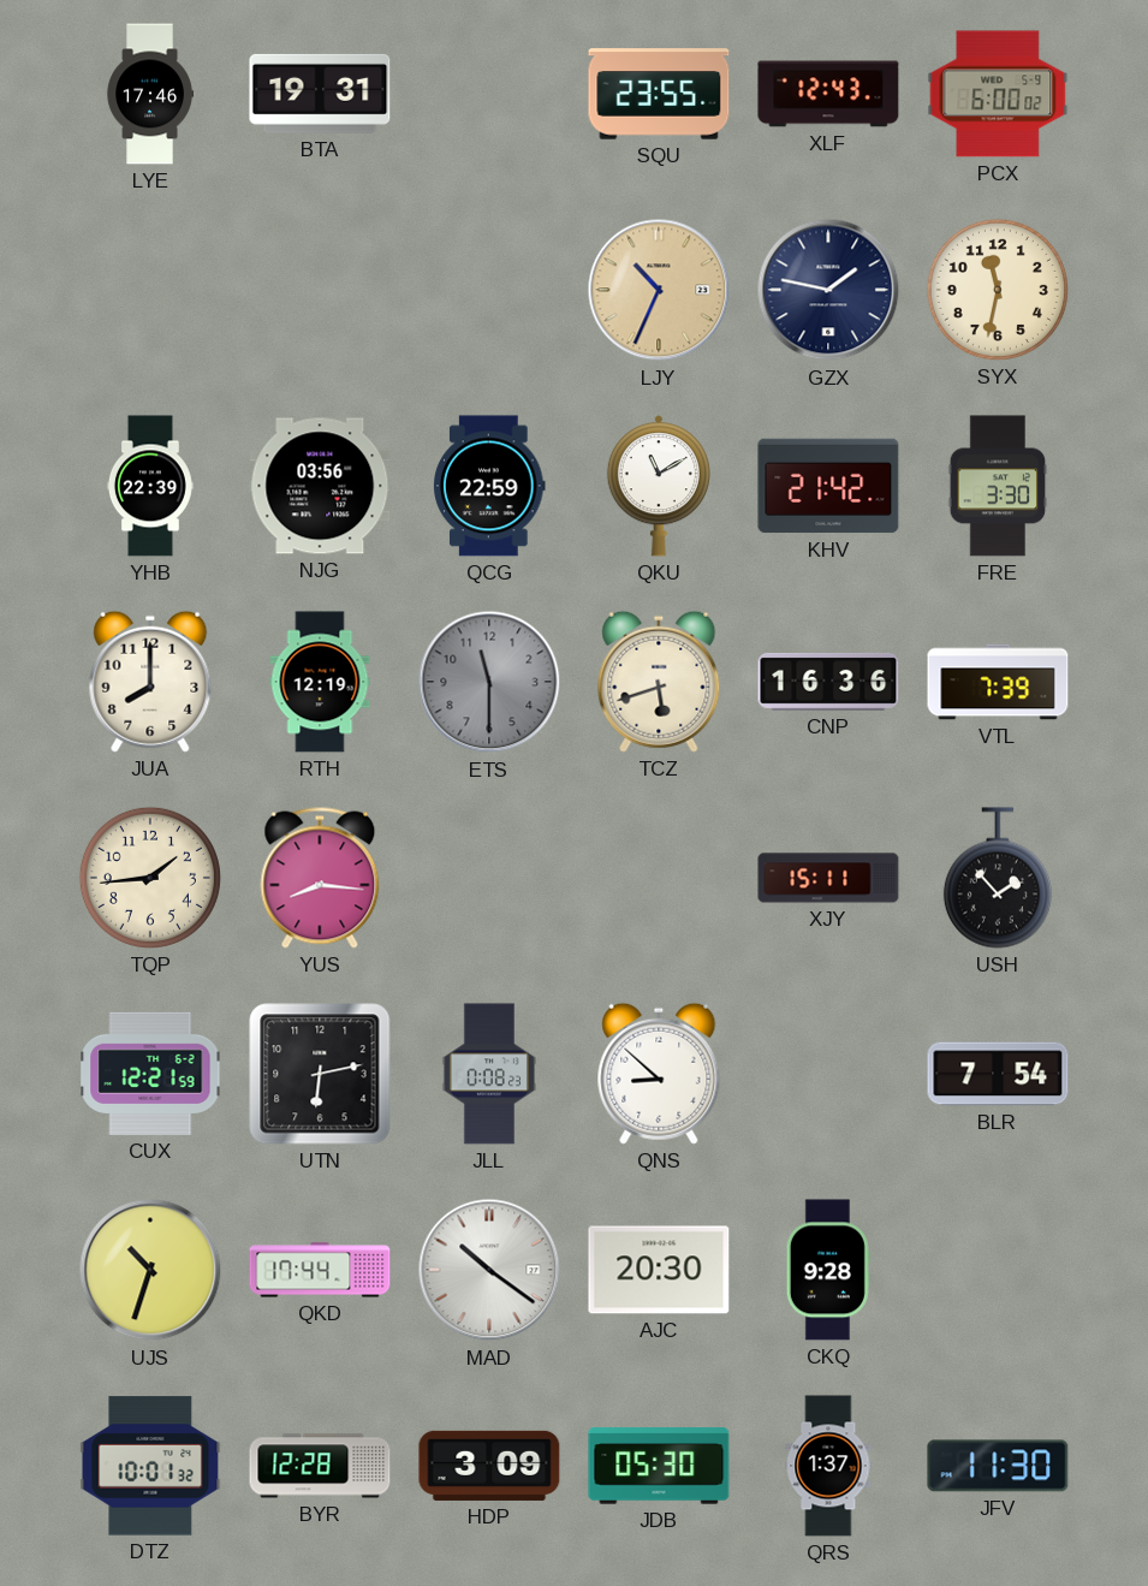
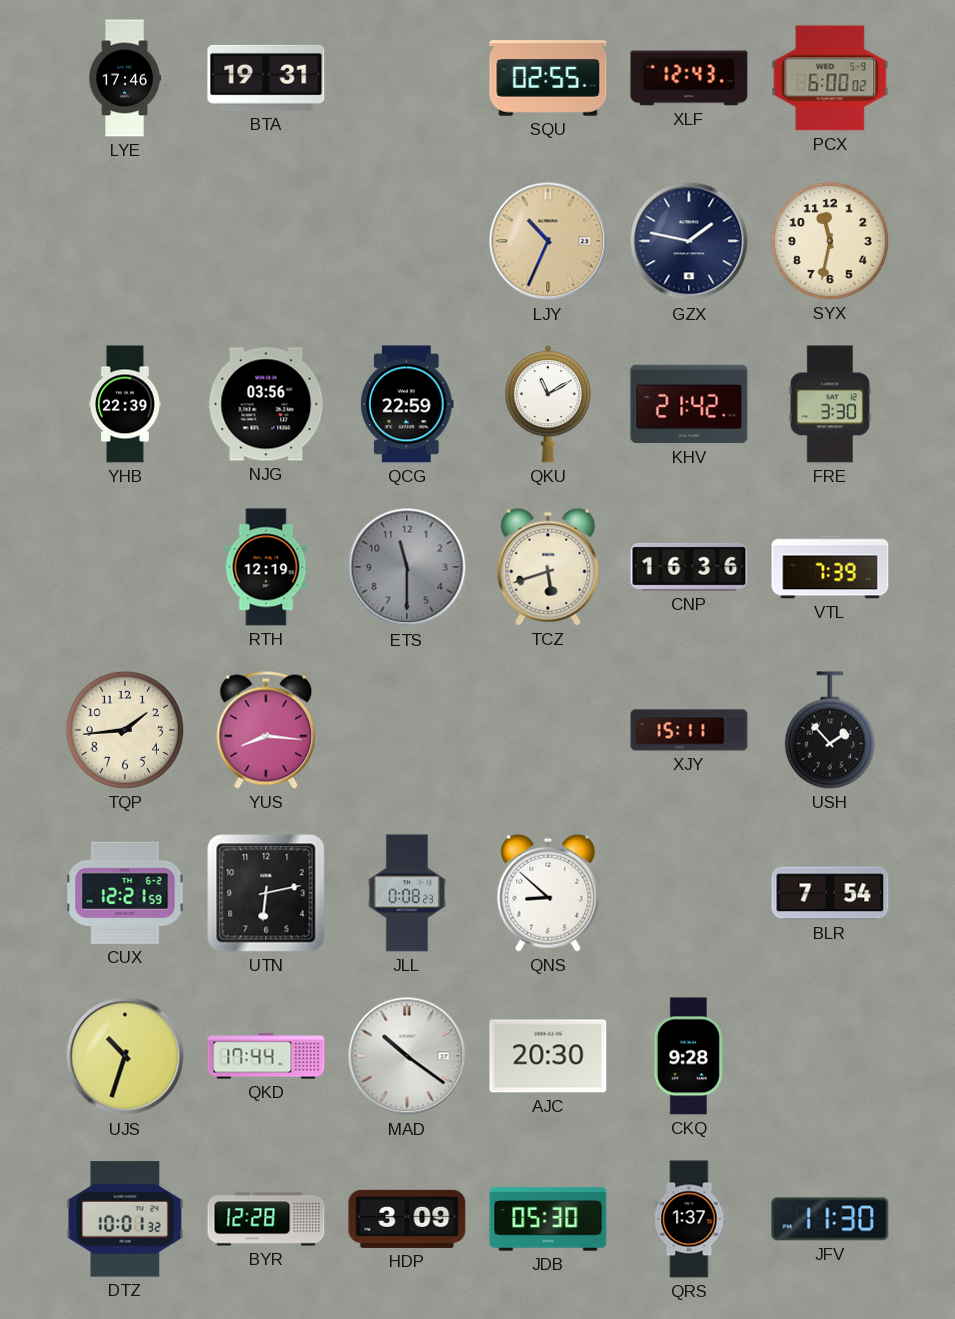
SQU: 23:55 -> 02:55
JUA: 8:00 -> none
